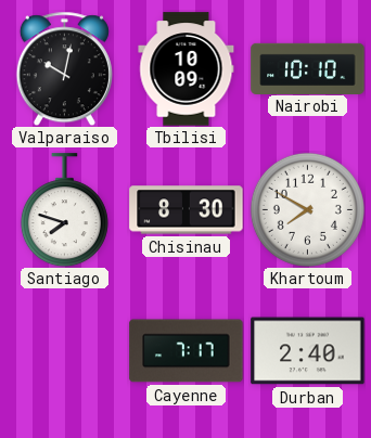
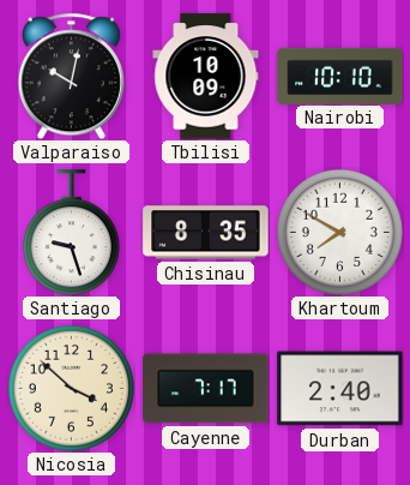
Santiago: 7:48 -> 9:27
Chisinau: 8:30 -> 8:35
Nicosia: none -> 3:52
